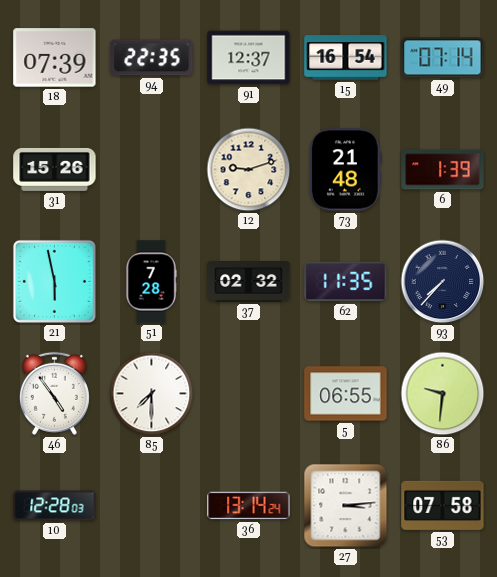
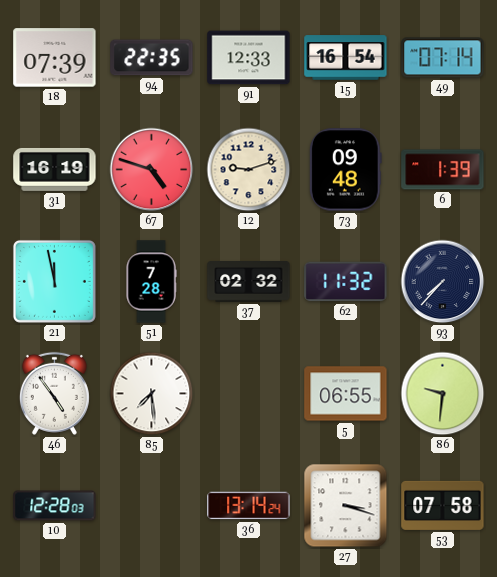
91: 12:37 -> 12:33
31: 15:26 -> 16:19
67: none -> 4:48
73: 21:48 -> 09:48
21: 5:58 -> 11:58
62: 11:35 -> 11:32
85: 7:30 -> 7:29
27: 3:14 -> 3:18
